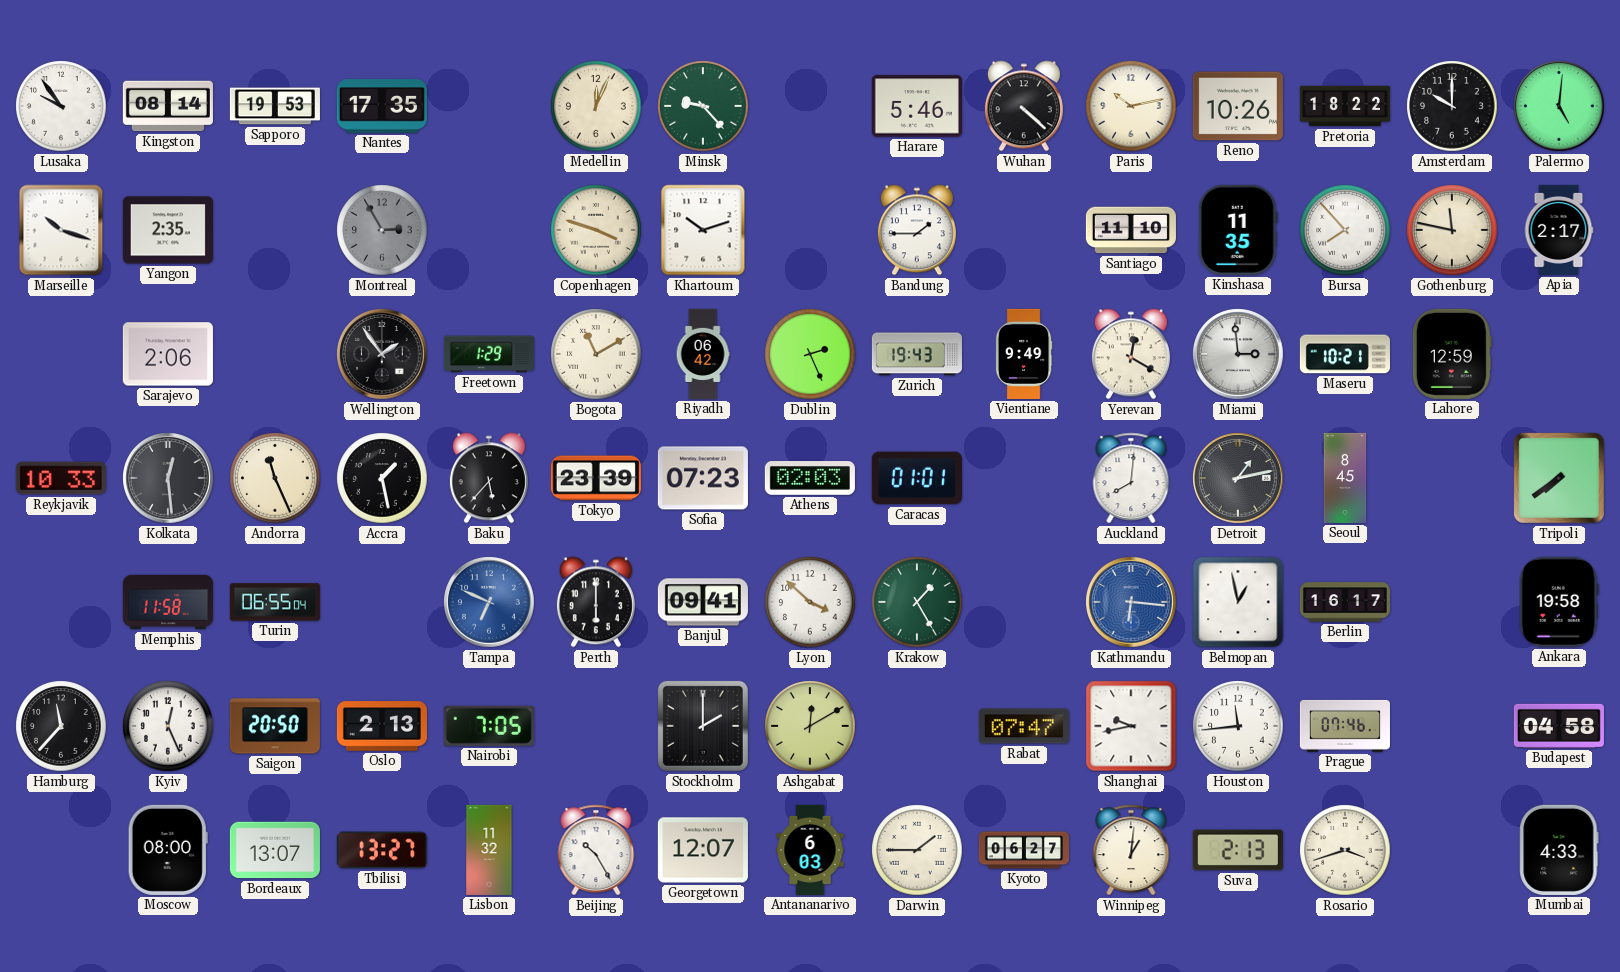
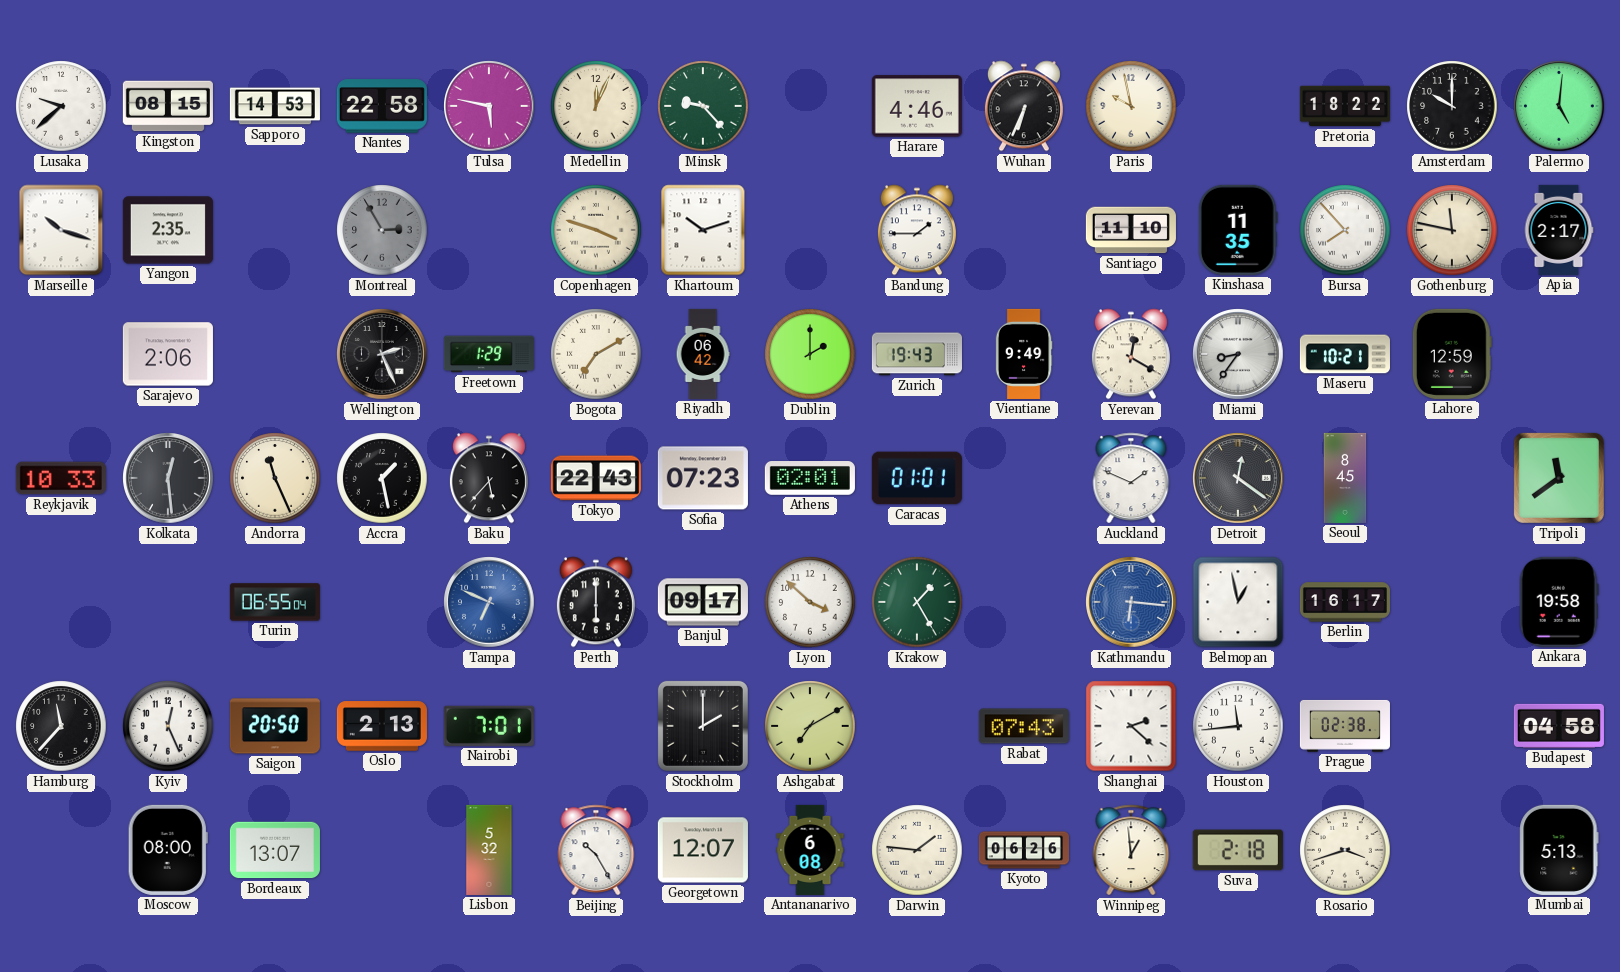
Lusaka: 9:54 -> 9:38
Kingston: 08:14 -> 08:15
Sapporo: 19:53 -> 14:53
Nantes: 17:35 -> 22:58
Tulsa: none -> 5:47
Harare: 5:46 -> 4:46
Wuhan: 4:22 -> 6:34
Paris: 10:13 -> 9:58
Reno: 10:26 -> none
Wellington: 1:54 -> 2:26
Bogota: 11:10 -> 7:10
Dublin: 2:26 -> 2:00
Miami: 2:59 -> 8:36
Tokyo: 23:39 -> 22:43
Athens: 02:03 -> 02:01
Auckland: 8:01 -> 1:49
Detroit: 1:13 -> 12:21
Tripoli: 7:39 -> 11:39
Memphis: 11:58 -> none
Banjul: 09:41 -> 09:17
Nairobi: 7:05 -> 7:01
Ashgabat: 12:10 -> 7:10
Rabat: 07:47 -> 07:43
Shanghai: 9:43 -> 2:22
Prague: 07:46 -> 02:38
Tbilisi: 13:27 -> none
Lisbon: 11:32 -> 5:32
Antananarivo: 6:03 -> 6:08
Darwin: 1:45 -> 1:46
Kyoto: 06:27 -> 06:26
Winnipeg: 1:01 -> 12:59
Suva: 2:13 -> 2:18
Mumbai: 4:33 -> 5:13
